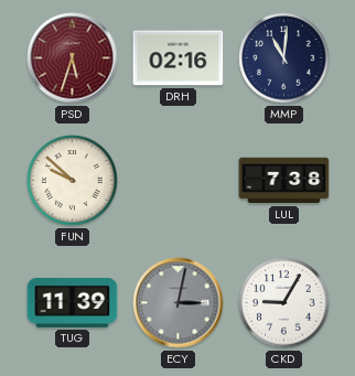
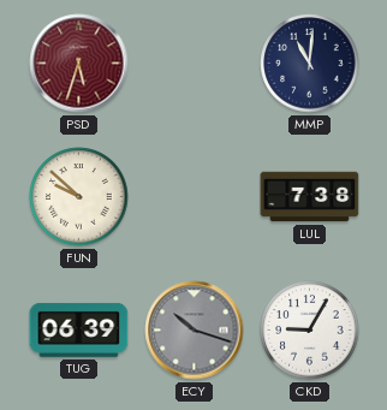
DRH: 02:16 -> none
TUG: 11:39 -> 06:39
ECY: 3:02 -> 10:18
